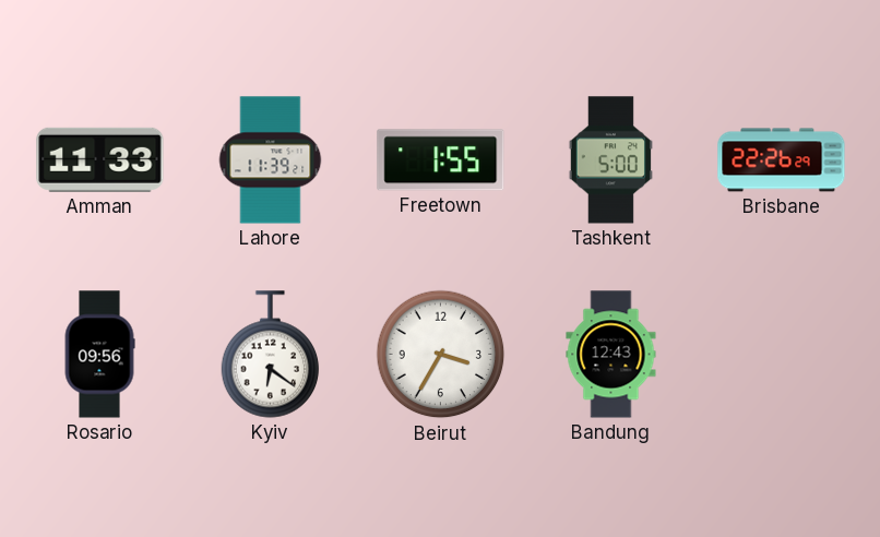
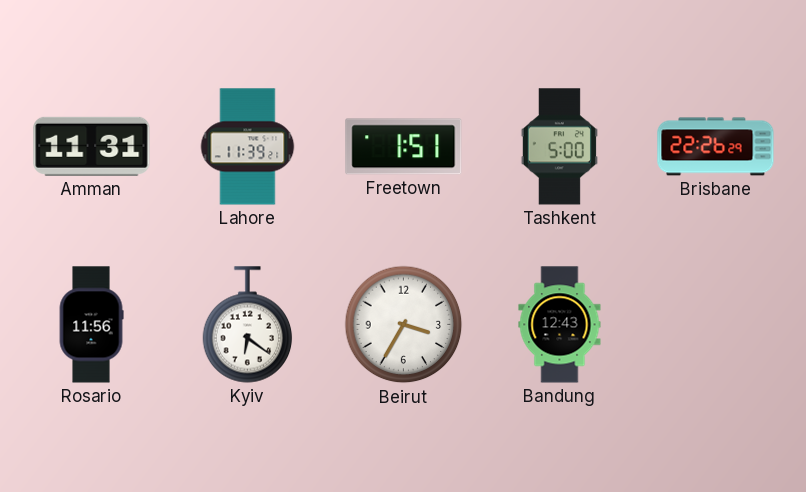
Amman: 11:33 -> 11:31
Freetown: 1:55 -> 1:51
Rosario: 09:56 -> 11:56
